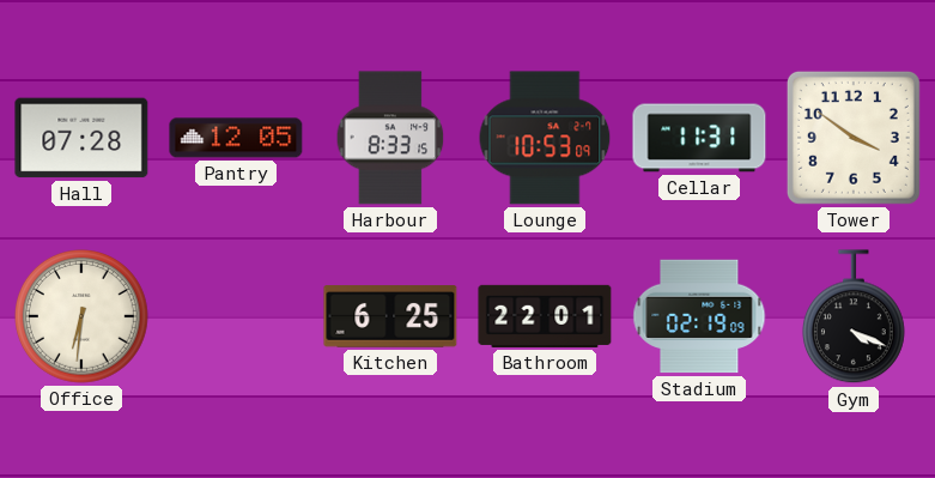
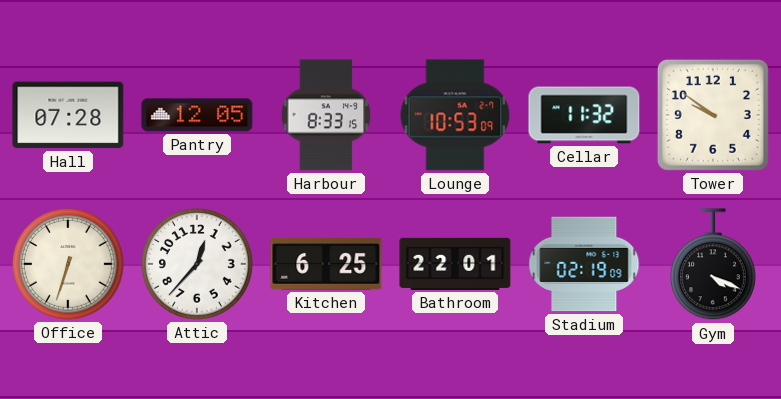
Cellar: 11:31 -> 11:32
Tower: 3:51 -> 9:51
Office: 6:31 -> 6:33
Attic: none -> 12:37
